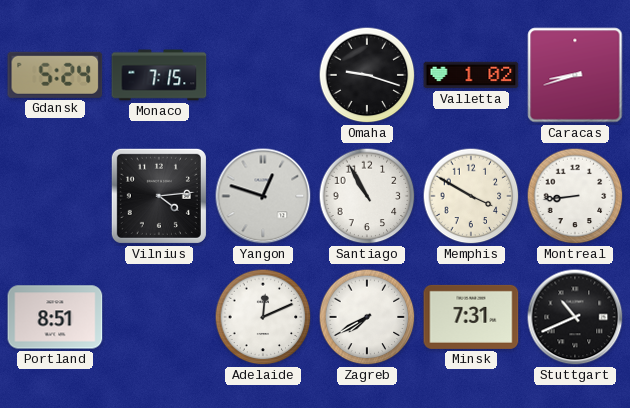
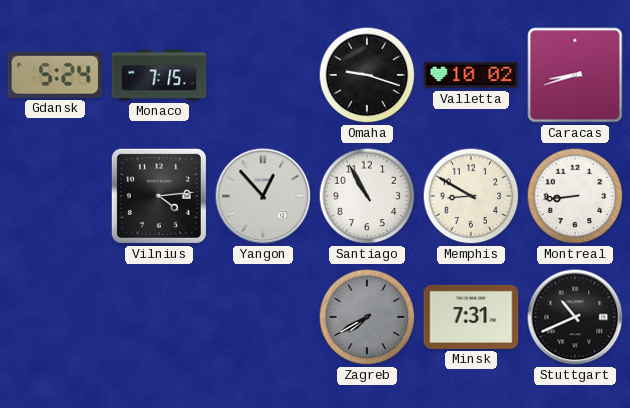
Valletta: 1:02 -> 10:02
Yangon: 12:48 -> 12:53
Memphis: 3:50 -> 8:50
Portland: 8:51 -> none
Adelaide: 12:11 -> none
Zagreb dial: white -> grey
